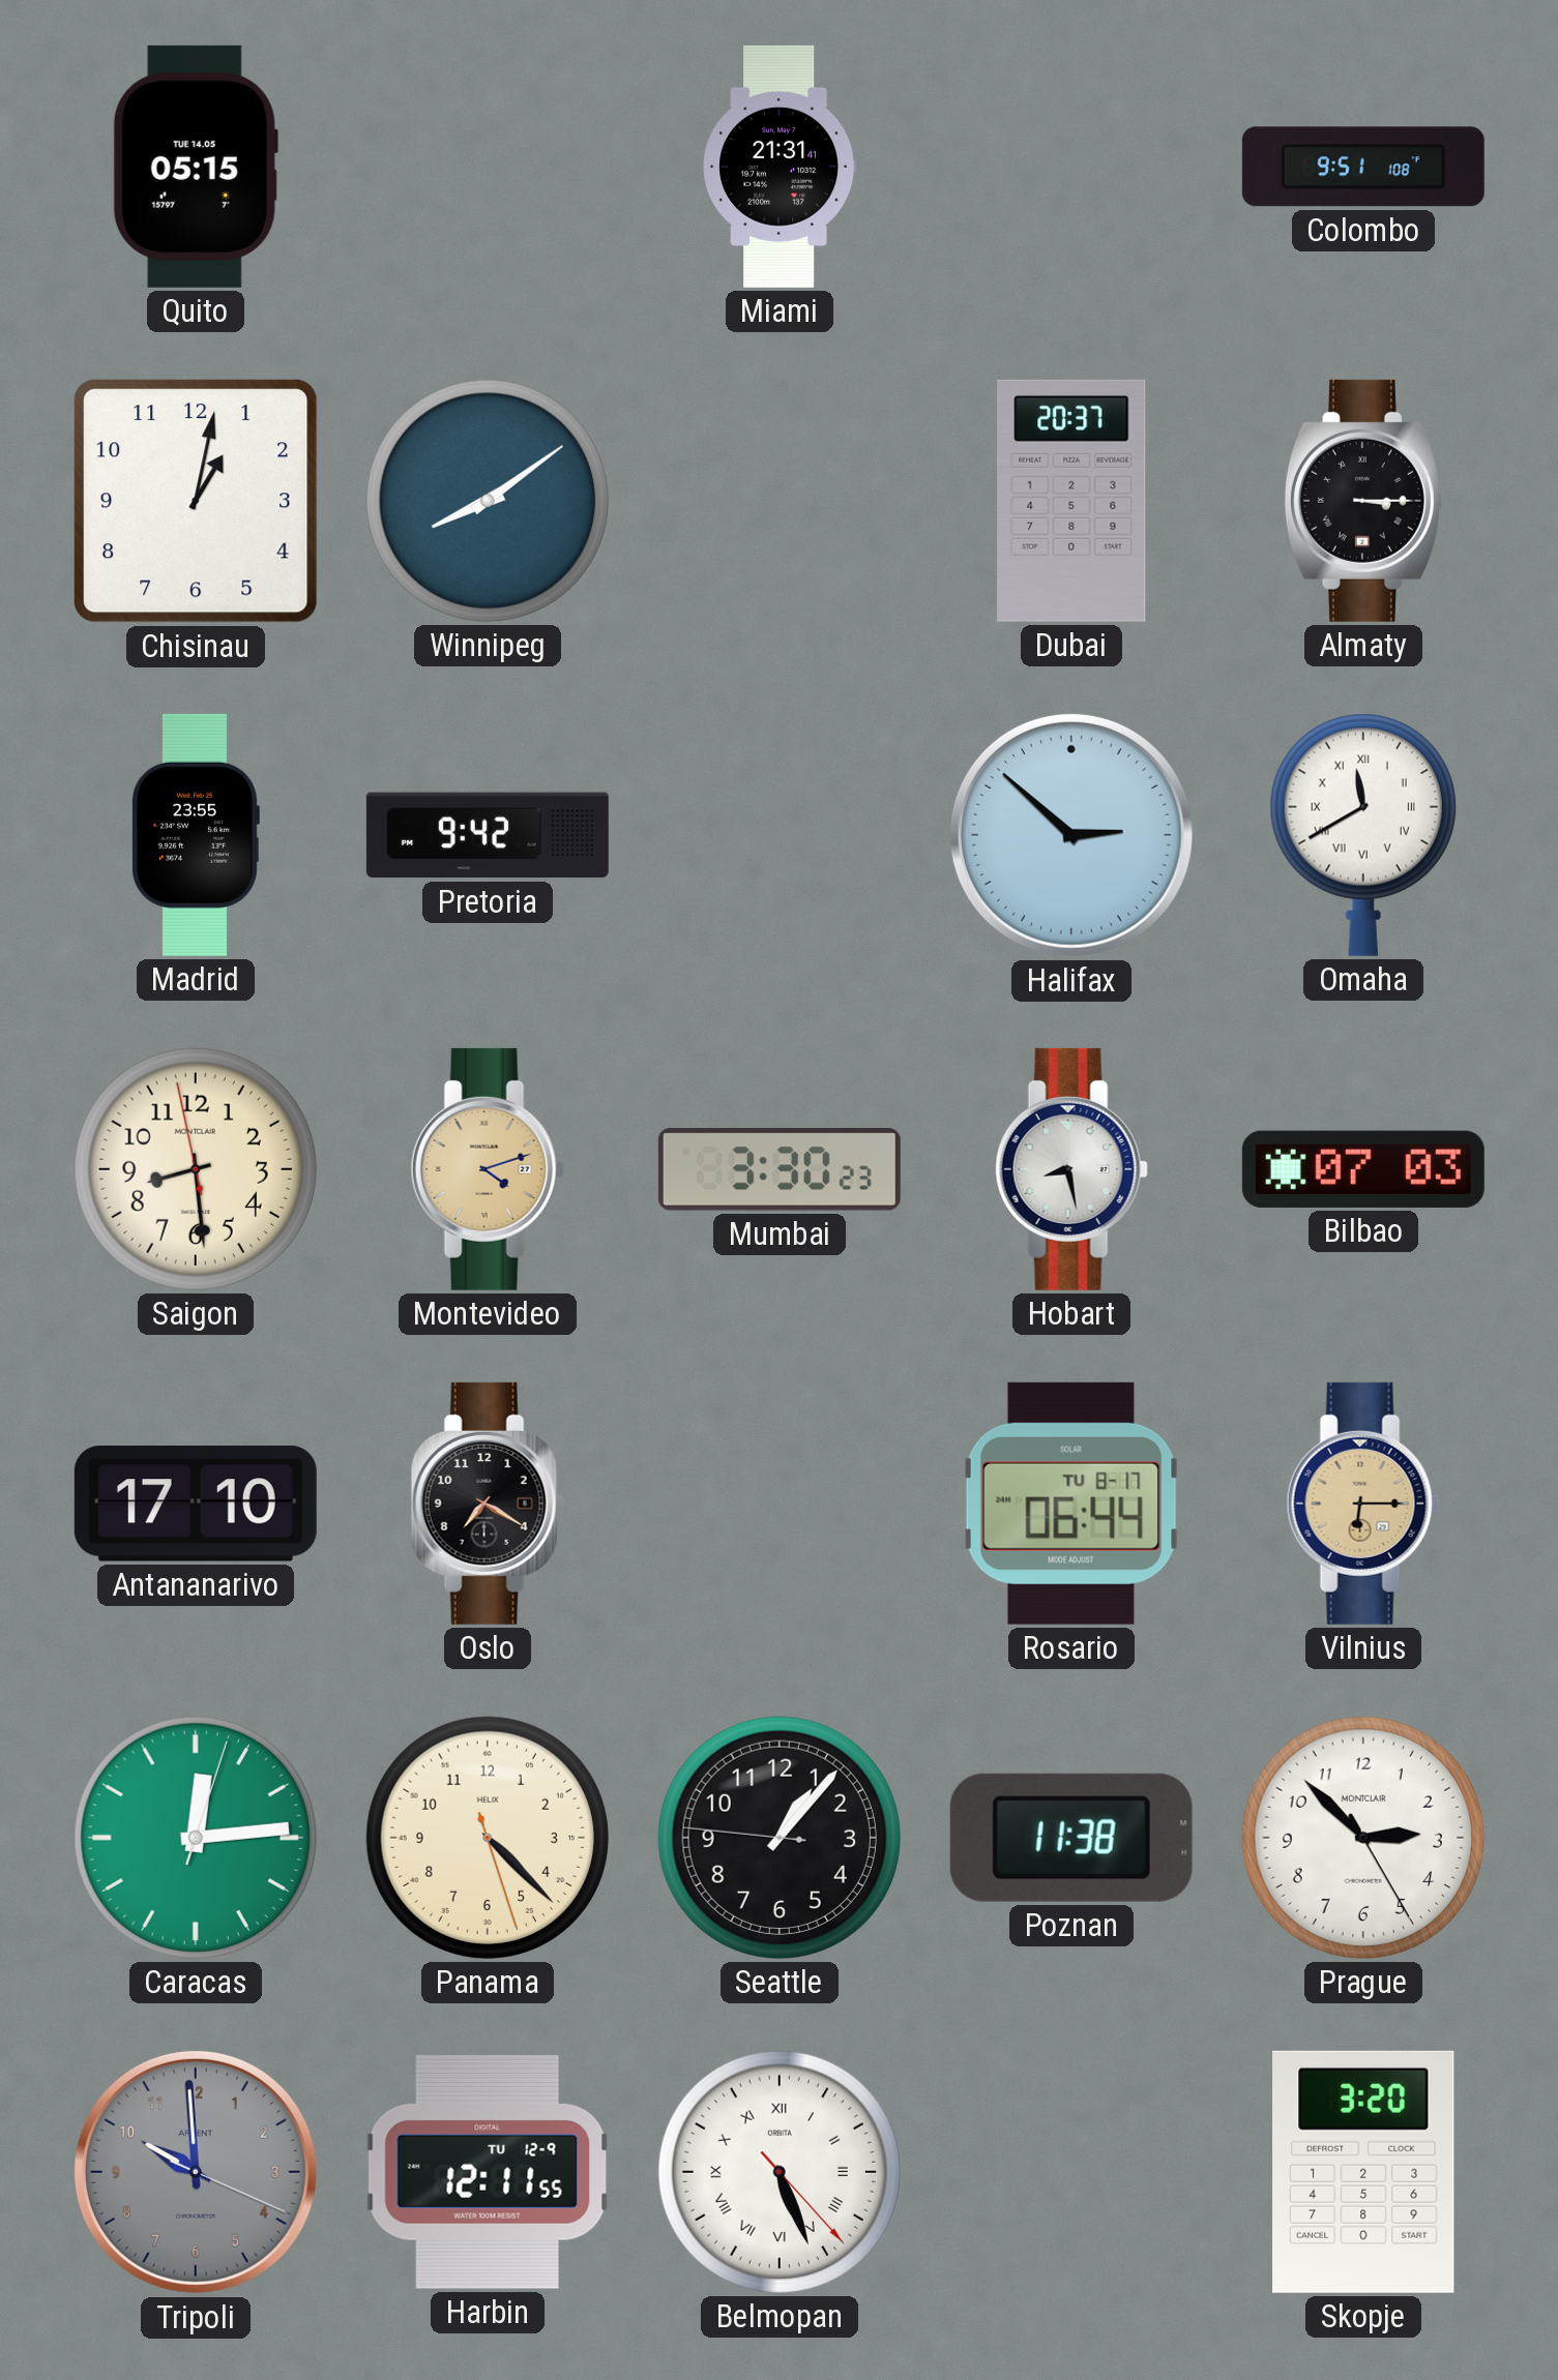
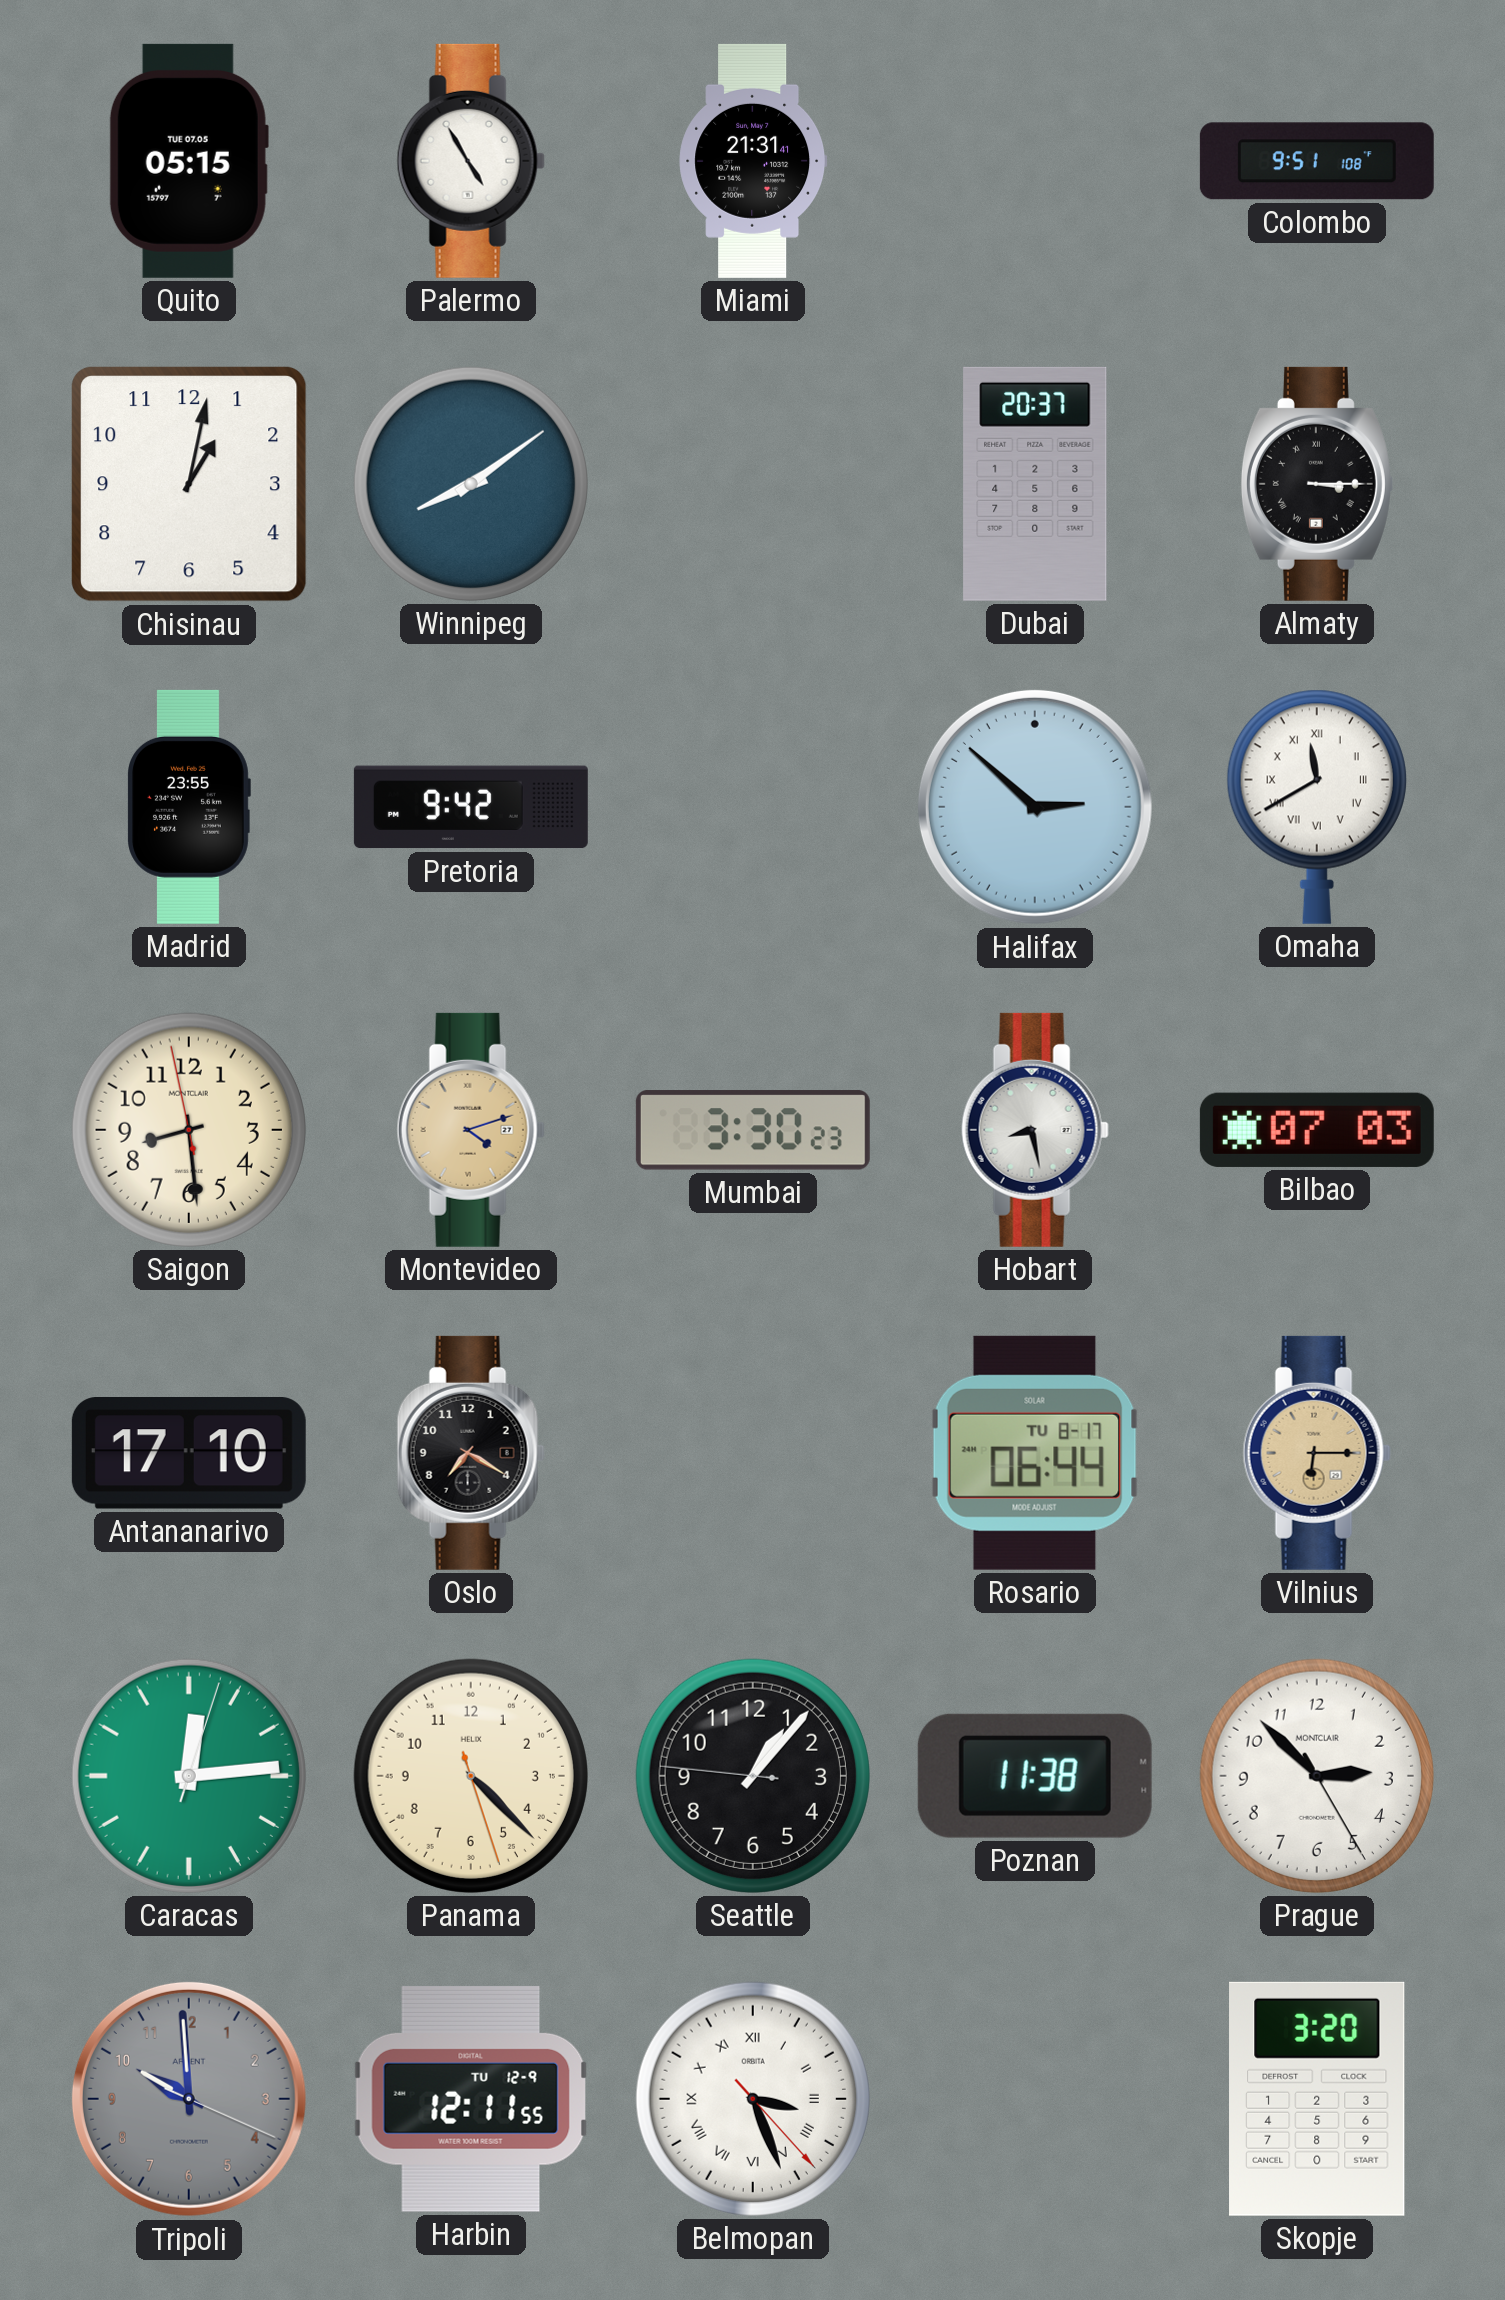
Quito date: TUE 14.05 -> TUE 07.05
Palermo: none -> 4:55
Belmopan: 5:26 -> 3:26
